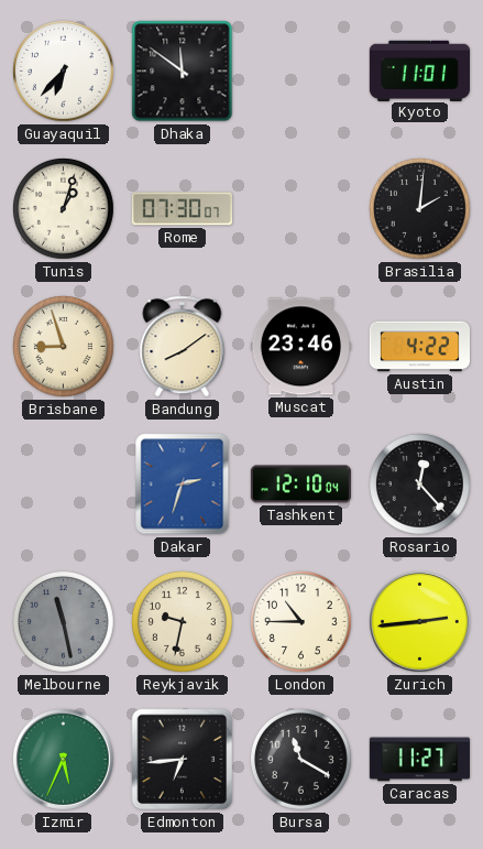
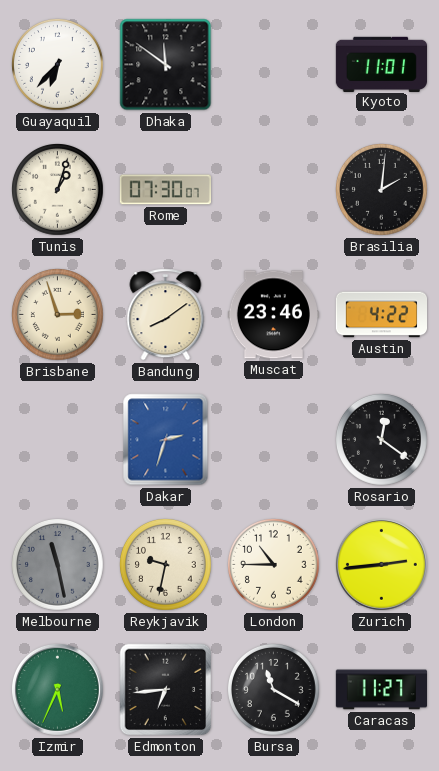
Brisbane: 8:57 -> 2:57
Tashkent: 12:10 -> none
Rosario: 12:23 -> 12:21
